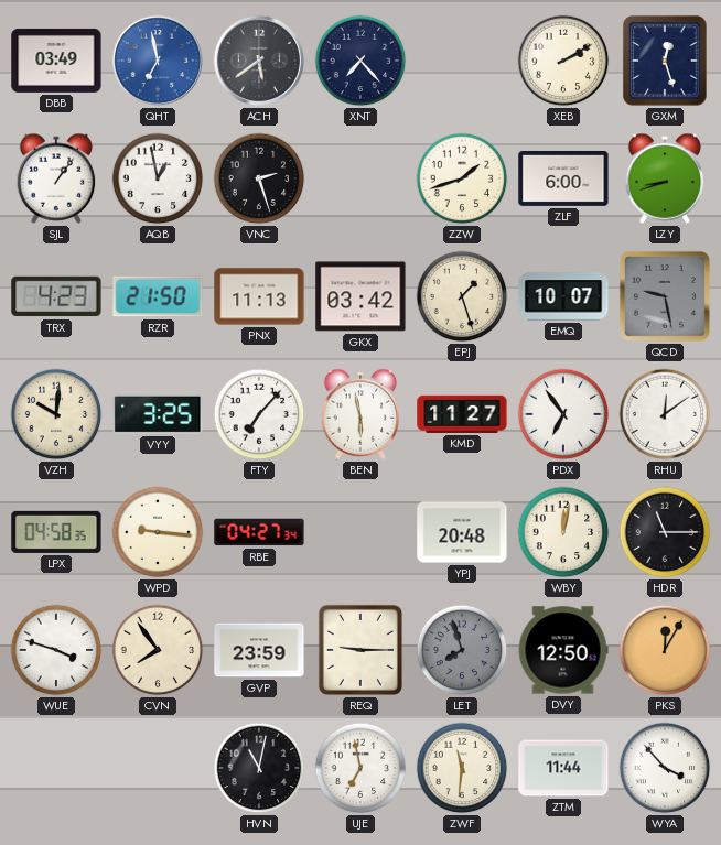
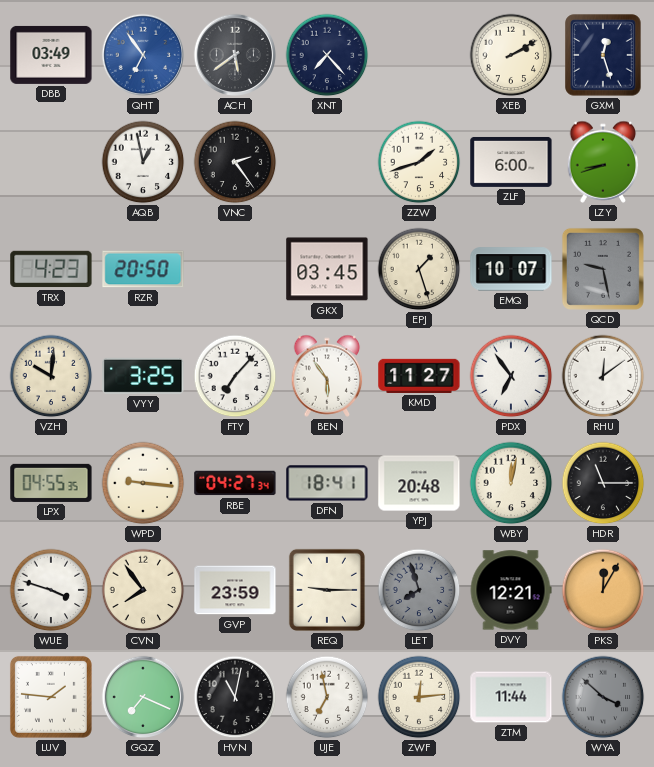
QHT: 6:58 -> 6:54
SJL: 1:06 -> none
VNC: 2:27 -> 2:24
RZR: 21:50 -> 20:50
PNX: 11:13 -> none
GKX: 03:42 -> 03:45
BEN: 5:58 -> 5:54
LPX: 04:58 -> 04:55
DFN: none -> 18:41
DVY: 12:50 -> 12:21
LUV: none -> 1:46
GQZ: none -> 7:19
ZWF: 11:31 -> 12:14
WYA: 3:53 -> 3:52
WYA dial: white -> grey
